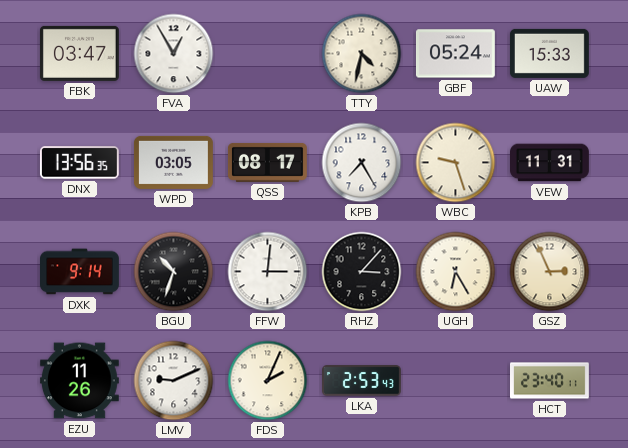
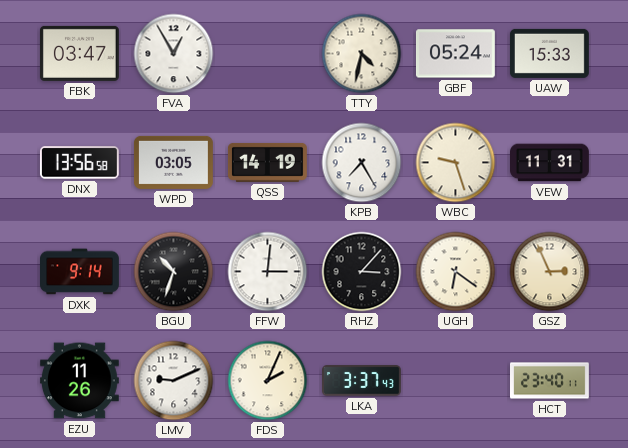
DNX: 13:56:35 -> 13:56:58
QSS: 08:17 -> 14:19
UGH: 6:25 -> 6:21
LKA: 2:53 -> 3:37
